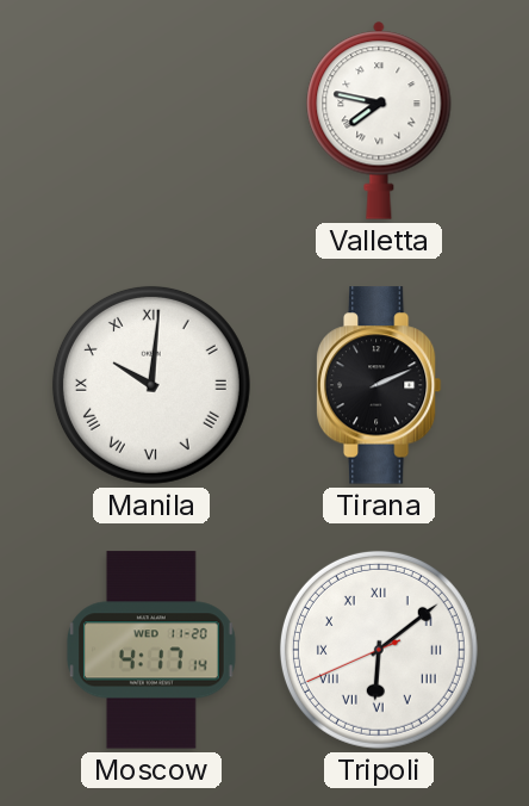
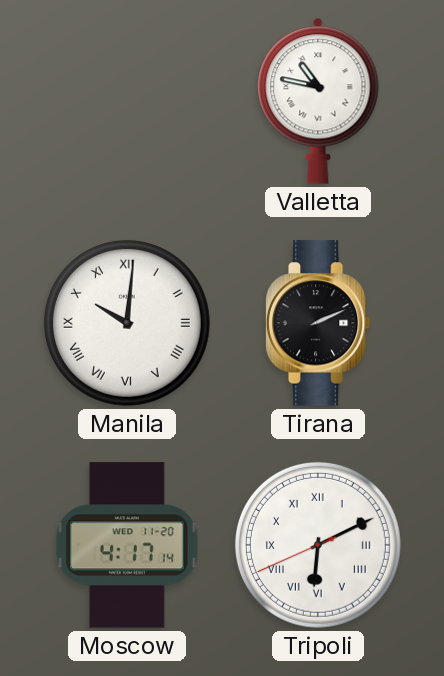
Valletta: 7:47 -> 10:47
Tripoli: 6:08 -> 6:10
